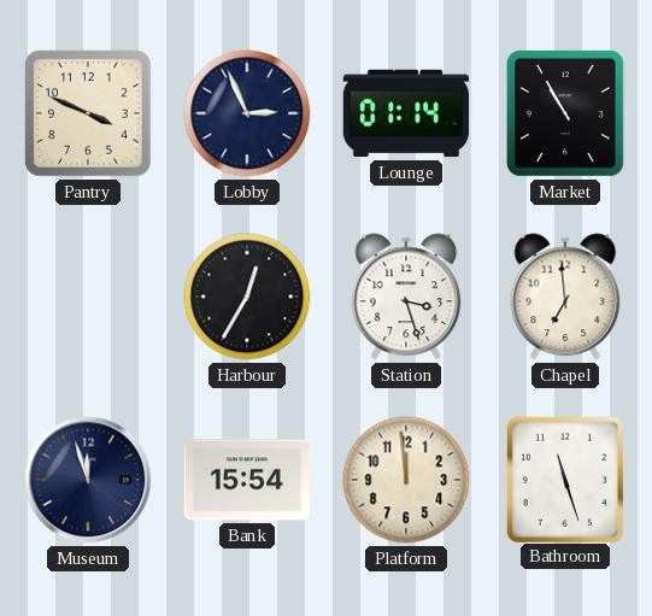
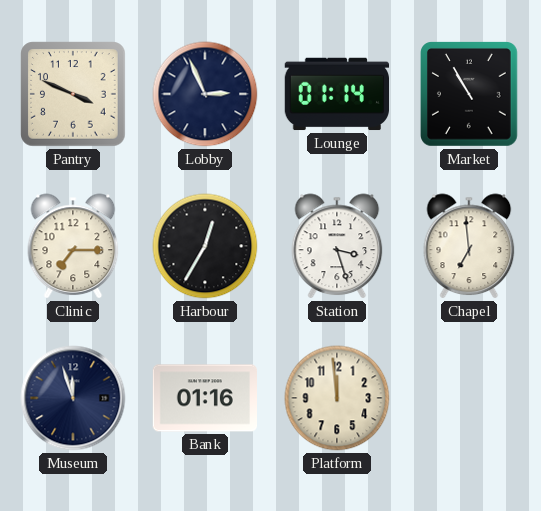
Clinic: none -> 7:15
Bank: 15:54 -> 01:16
Bathroom: 11:27 -> none
